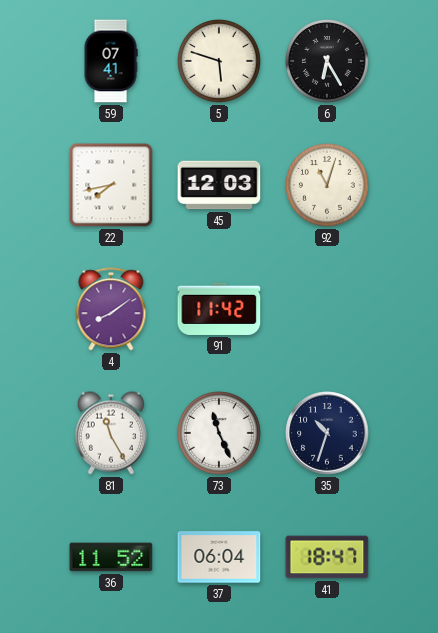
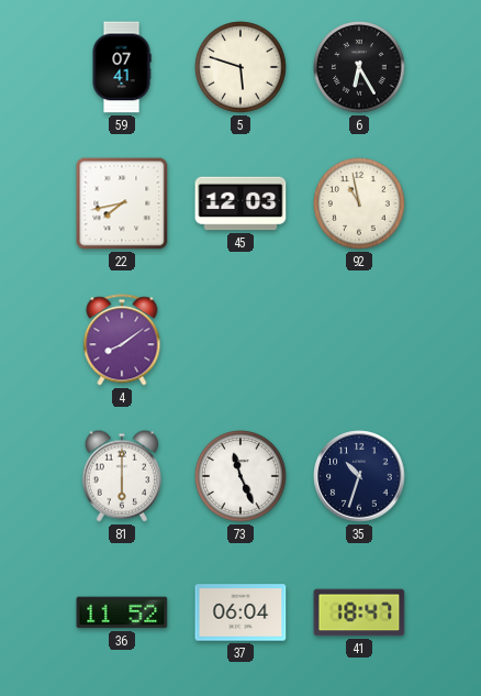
92: 11:03 -> 10:58
91: 11:42 -> none
81: 11:25 -> 6:00
